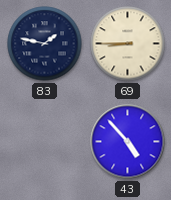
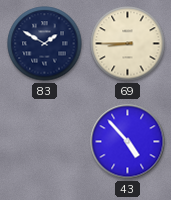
83: 1:47 -> 1:50
